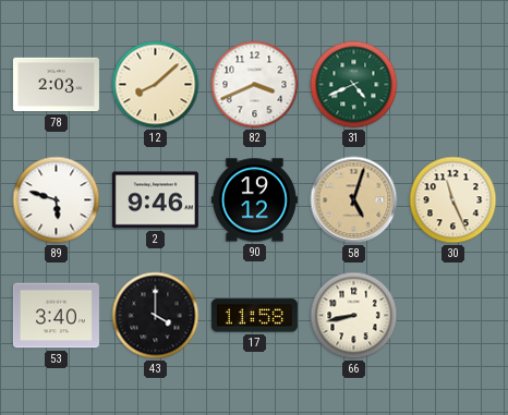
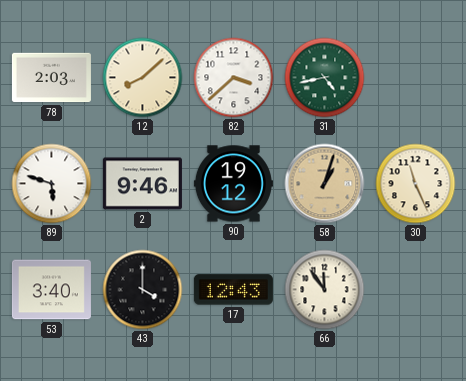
82: 3:41 -> 3:38
31: 4:41 -> 4:43
58: 5:03 -> 1:03
17: 11:58 -> 12:43
66: 8:43 -> 11:54
